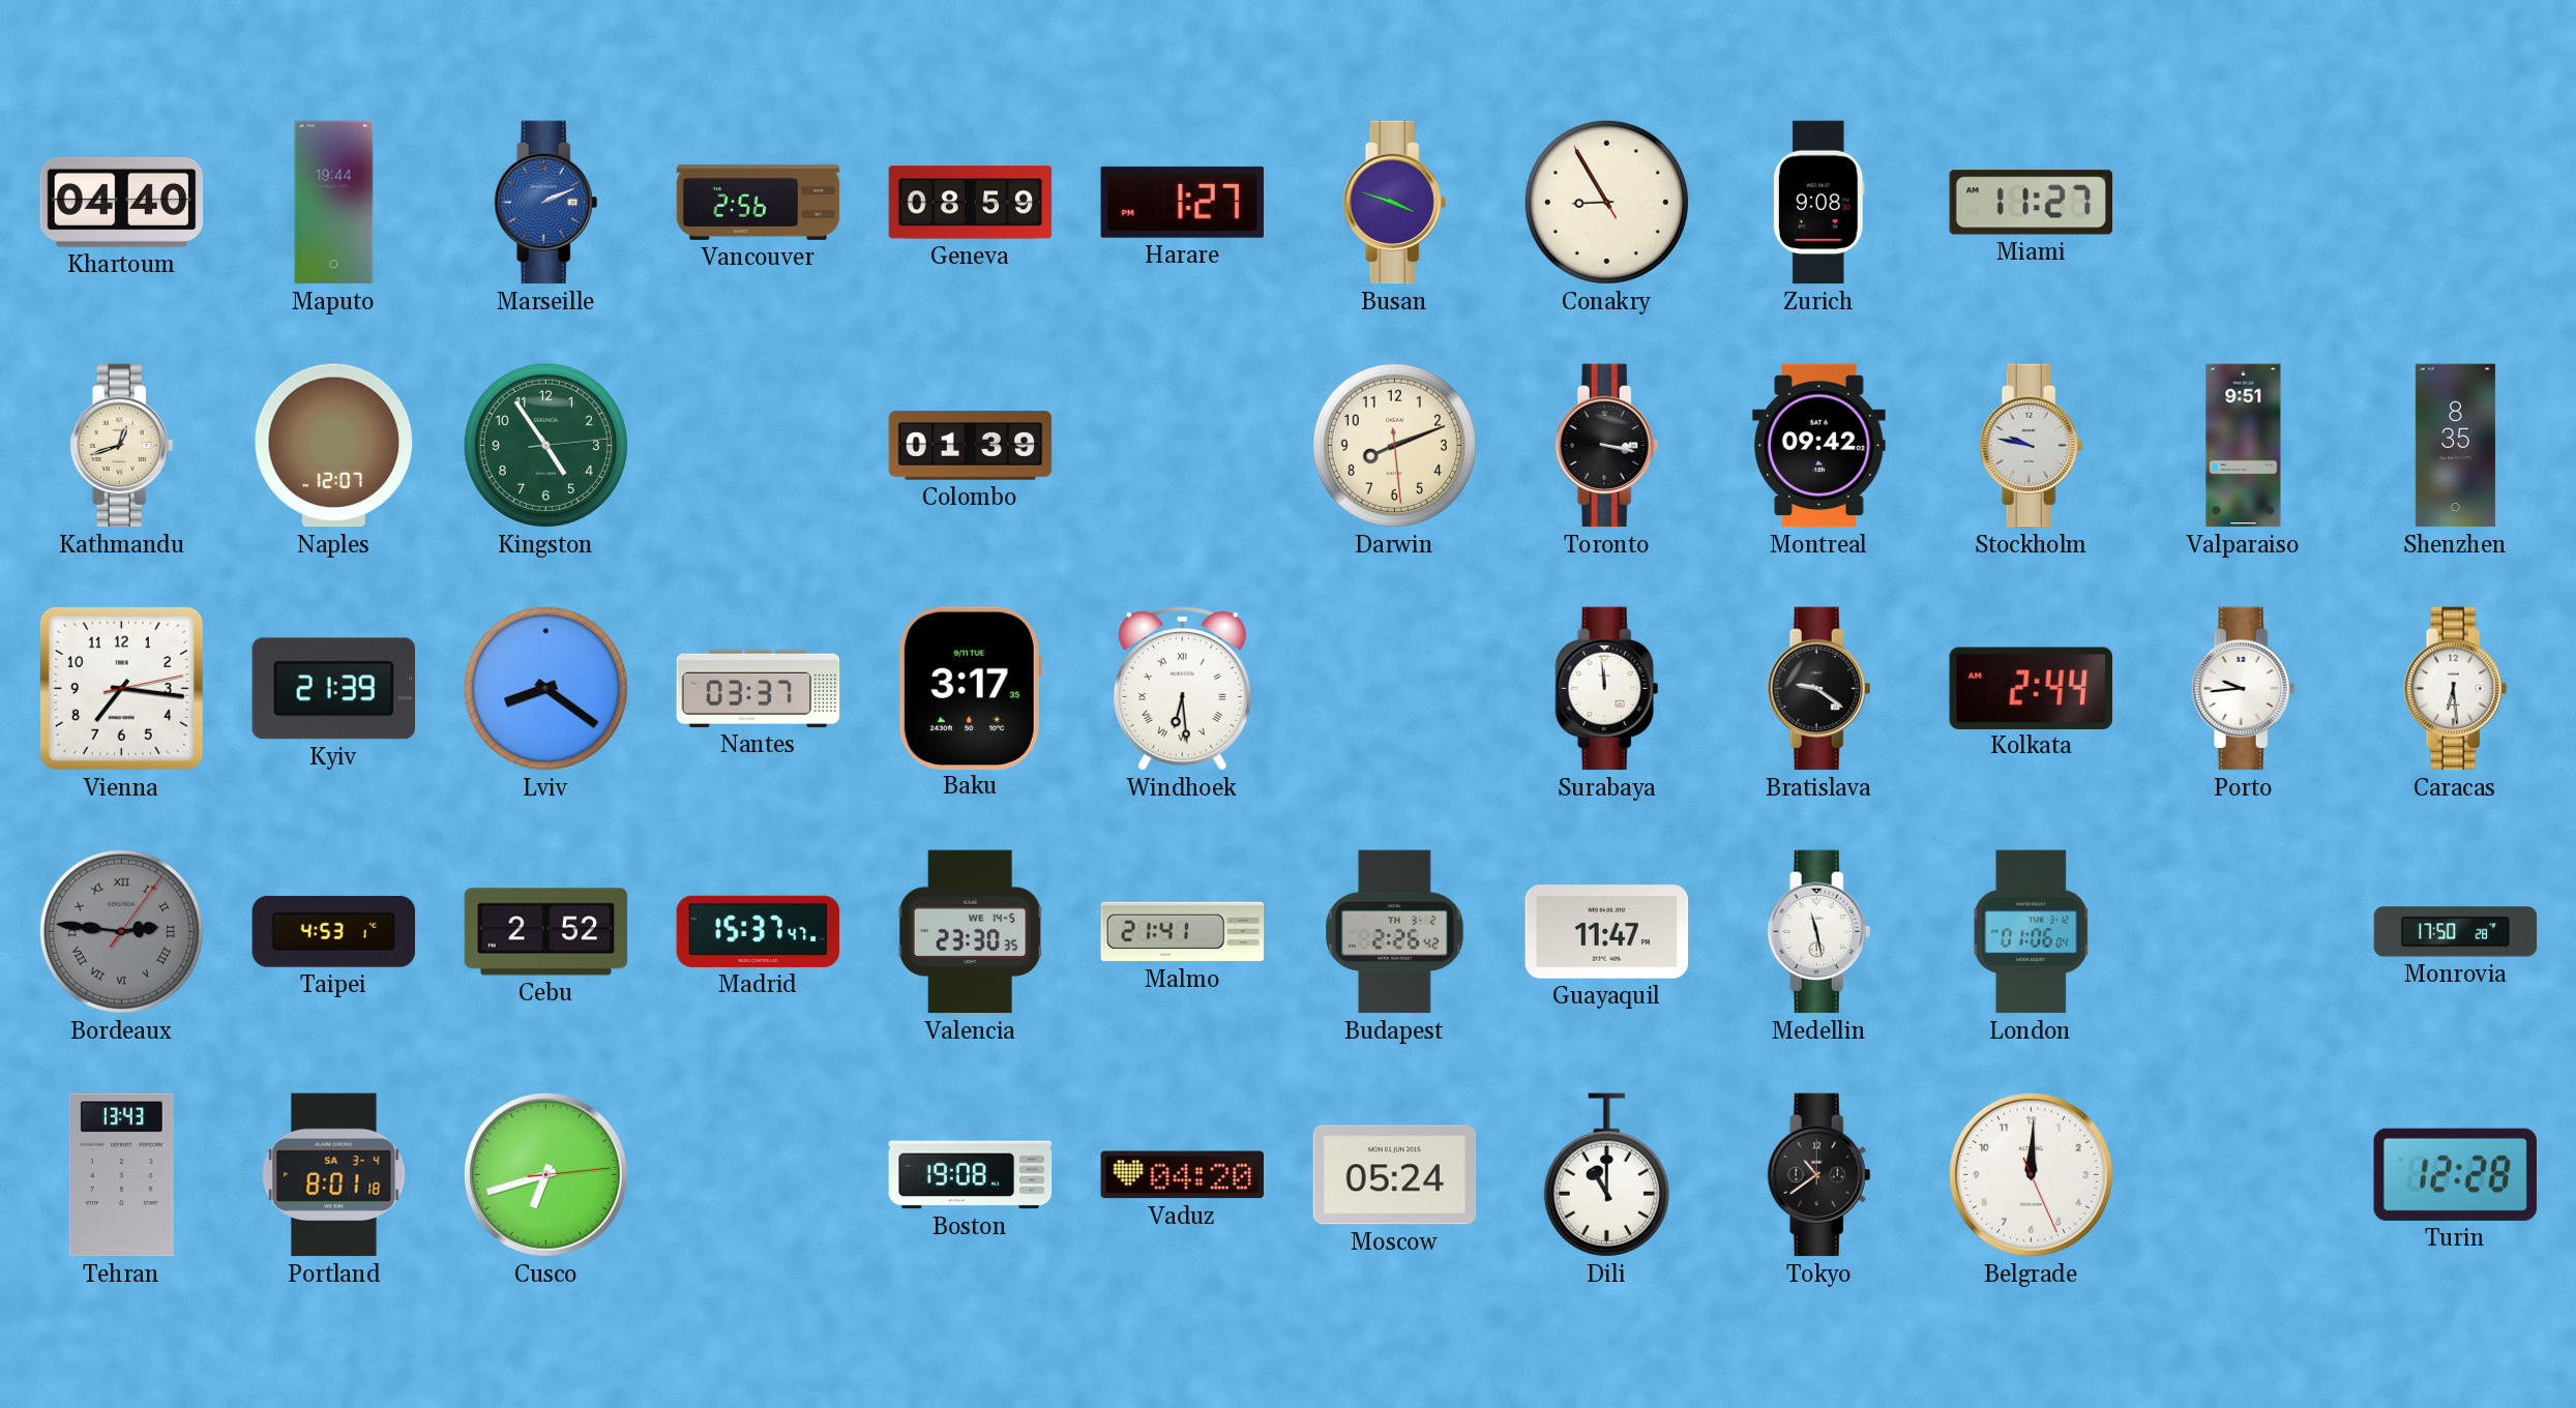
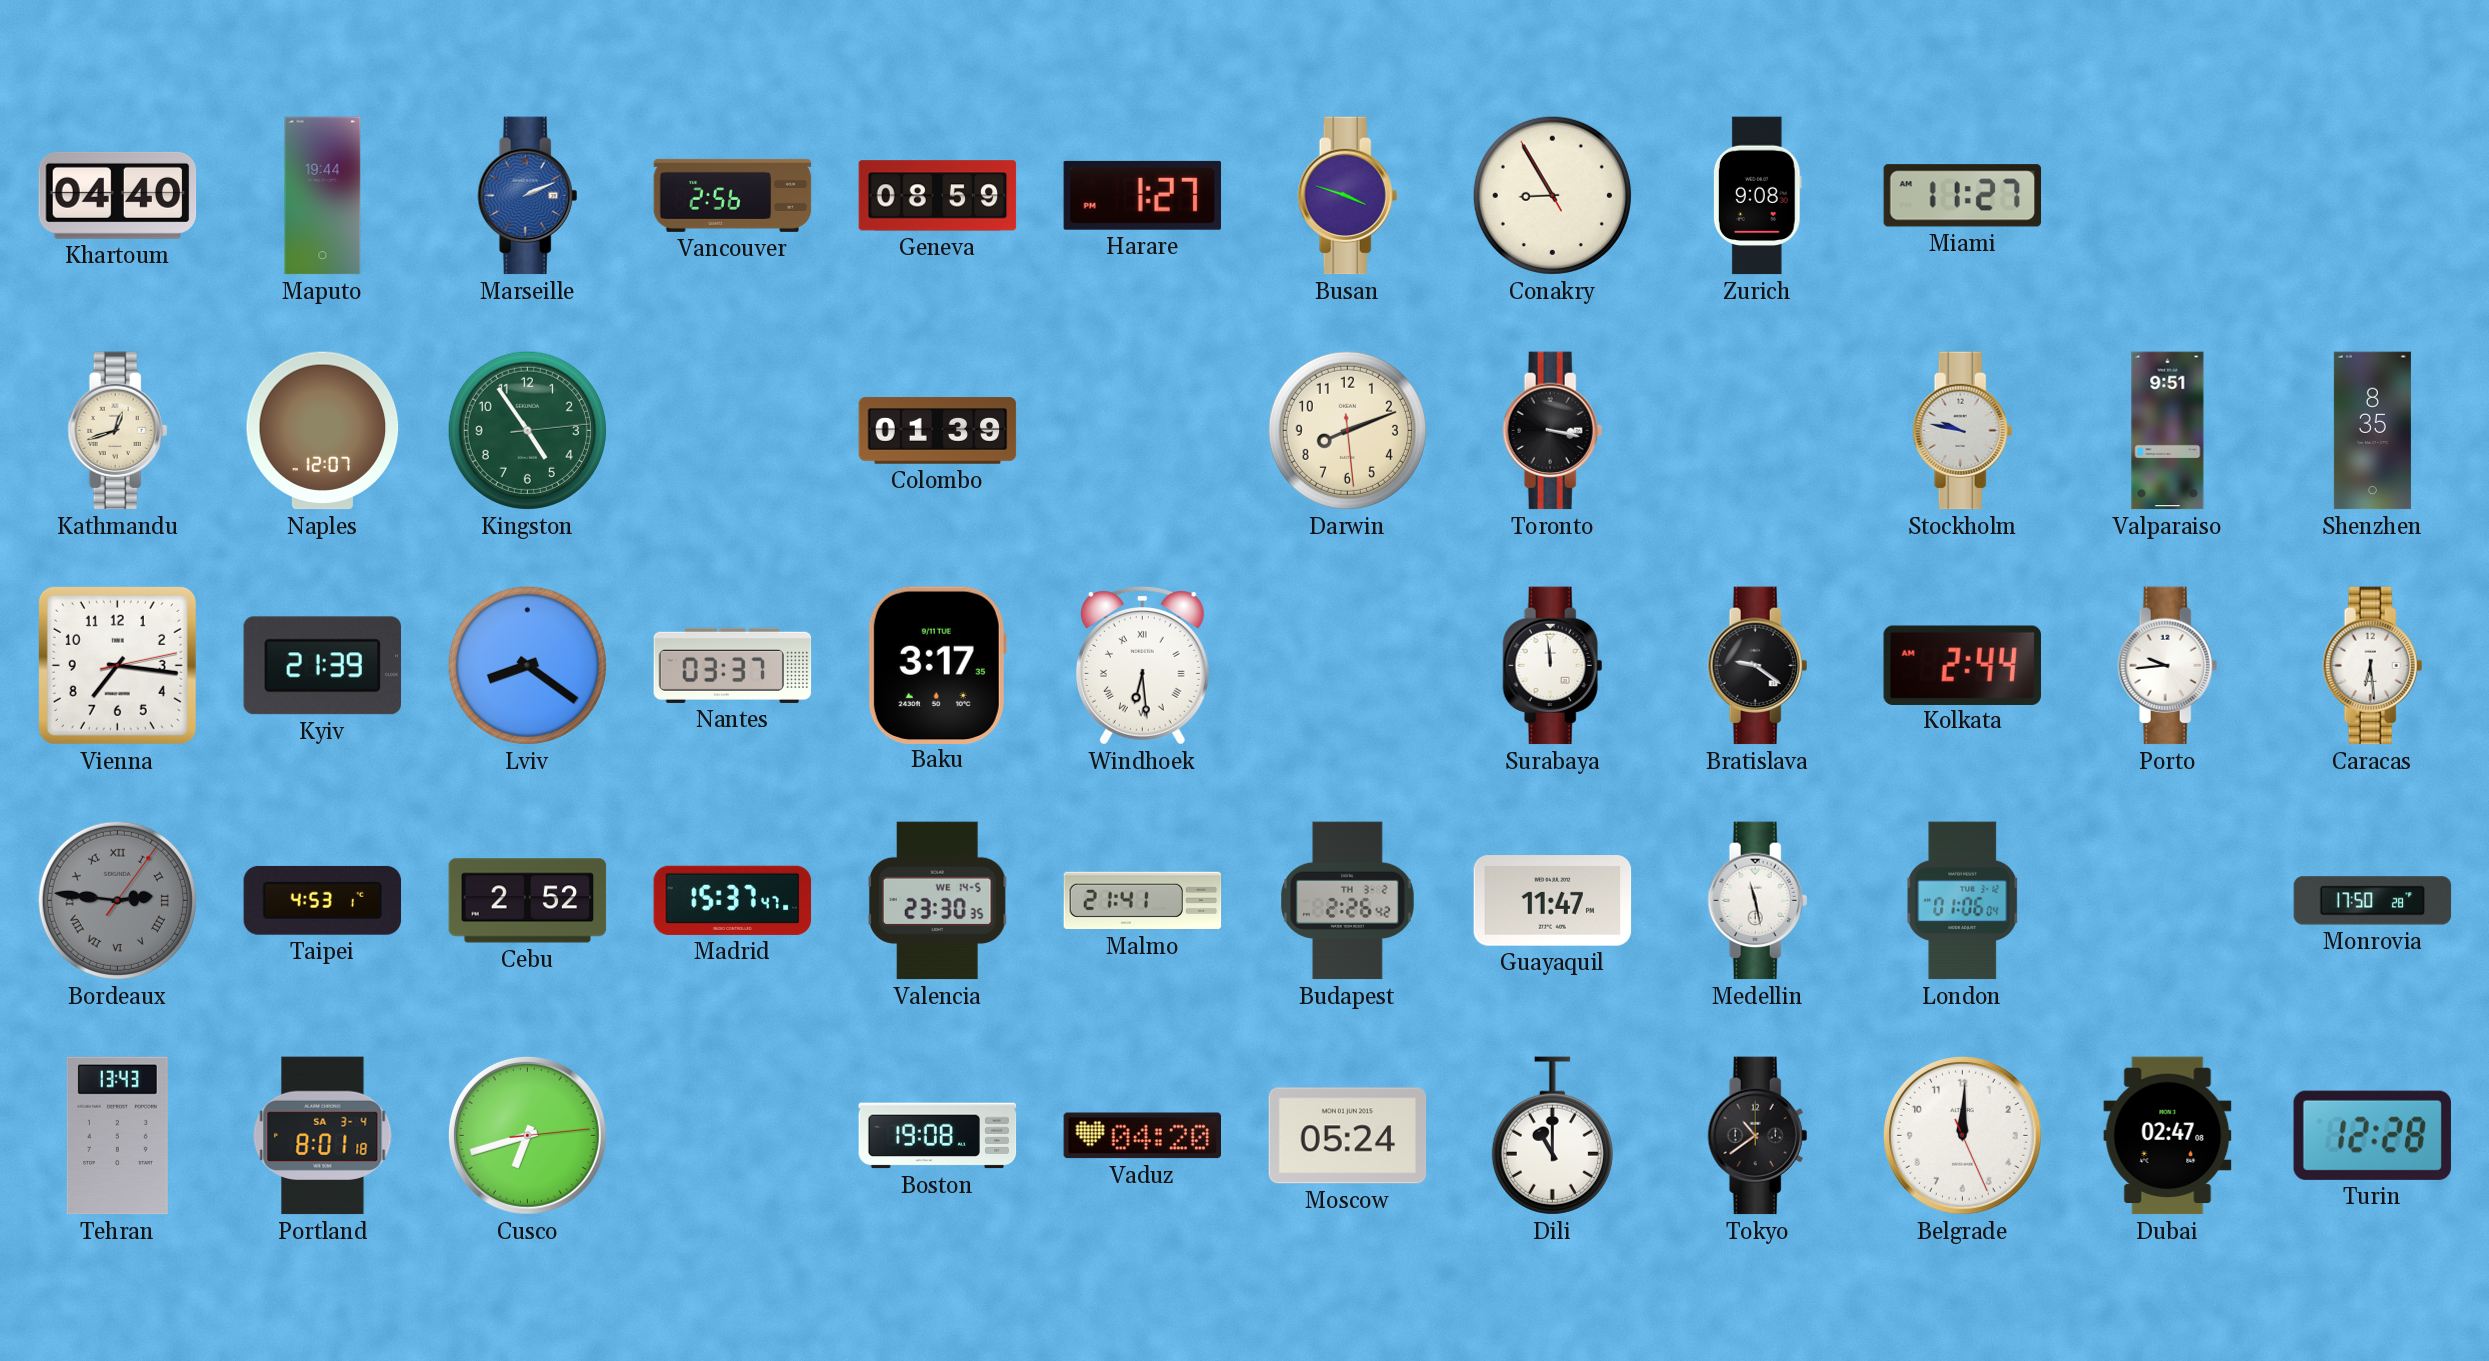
Montreal: 09:42 -> none
Dubai: none -> 02:47
